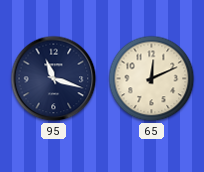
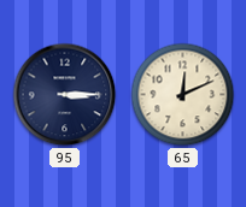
95: 11:18 -> 3:15
